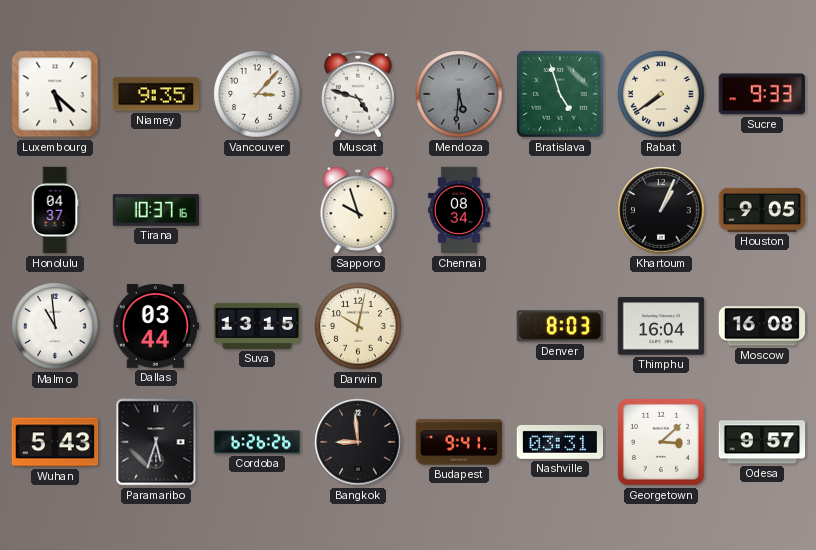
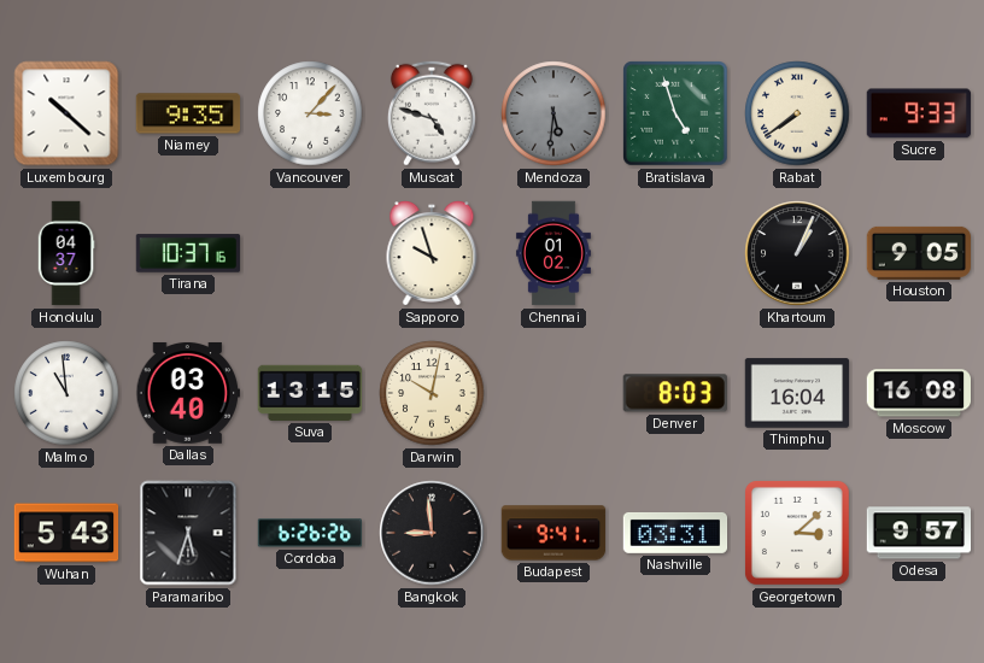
Luxembourg: 5:22 -> 10:22
Chennai: 08:34 -> 01:02
Dallas: 03:44 -> 03:40
